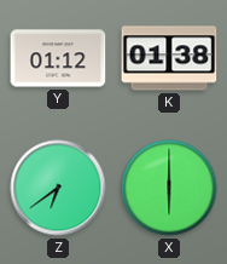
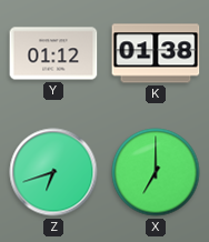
Z: 6:39 -> 6:42
X: 6:00 -> 7:00
